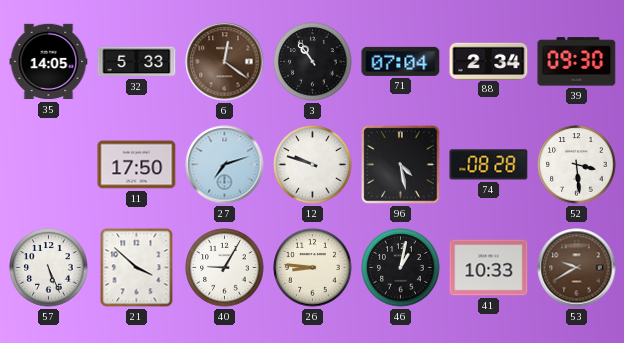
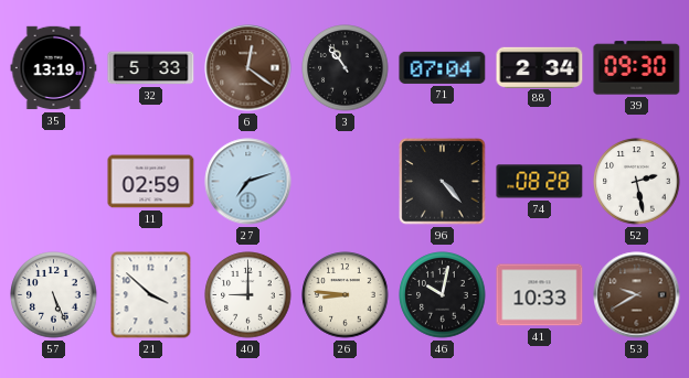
35: 14:05 -> 13:19
11: 17:50 -> 02:59
12: 9:48 -> none
96: 4:28 -> 4:23
52: 3:29 -> 2:28
40: 9:05 -> 9:00
46: 1:02 -> 10:02
